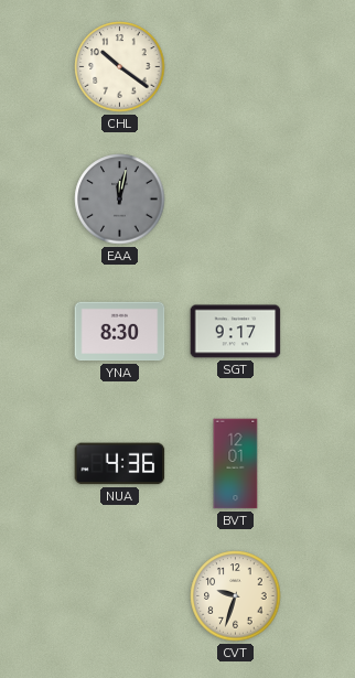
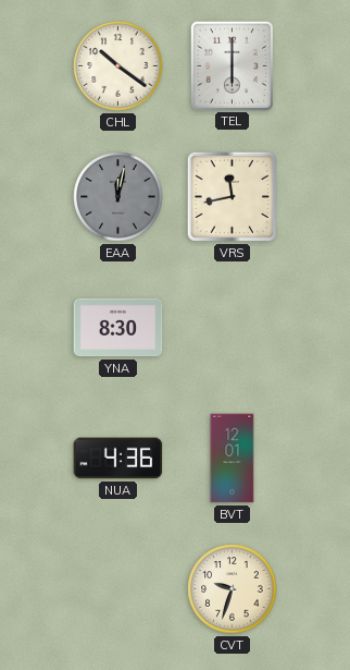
TEL: none -> 6:00
VRS: none -> 11:43
SGT: 9:17 -> none
